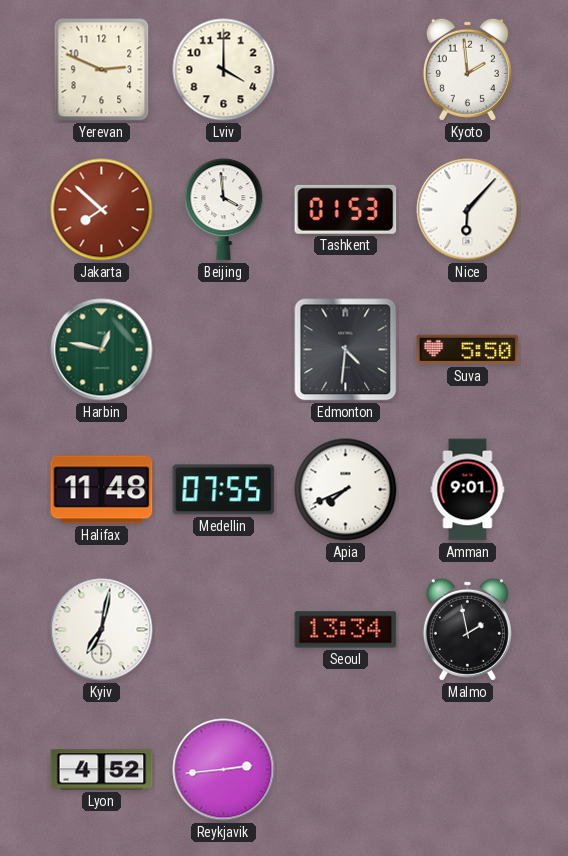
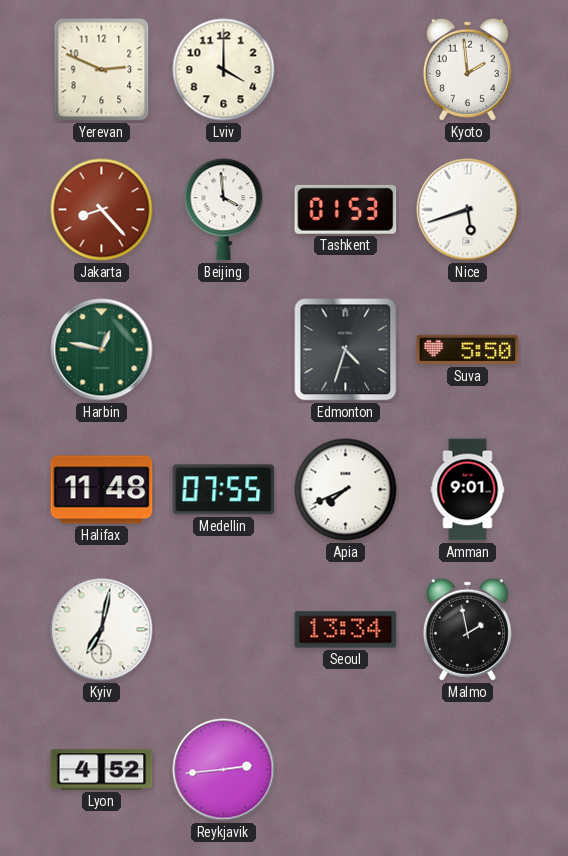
Jakarta: 7:52 -> 8:23
Nice: 6:07 -> 5:42
Edmonton: 4:31 -> 4:33
